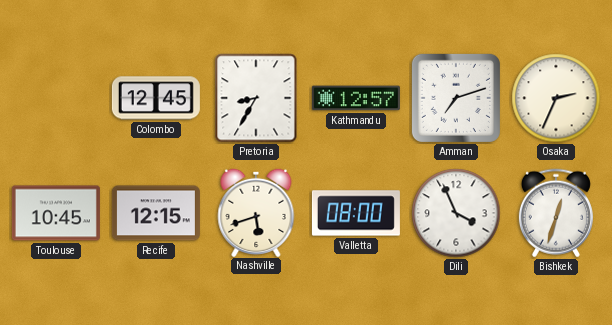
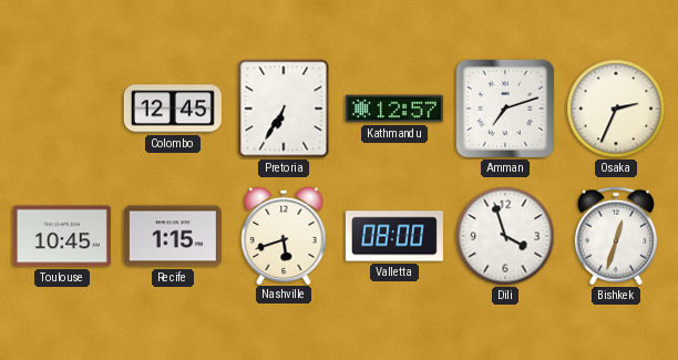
Pretoria: 8:35 -> 6:35
Recife: 12:15 -> 1:15
Dili: 3:56 -> 3:57
